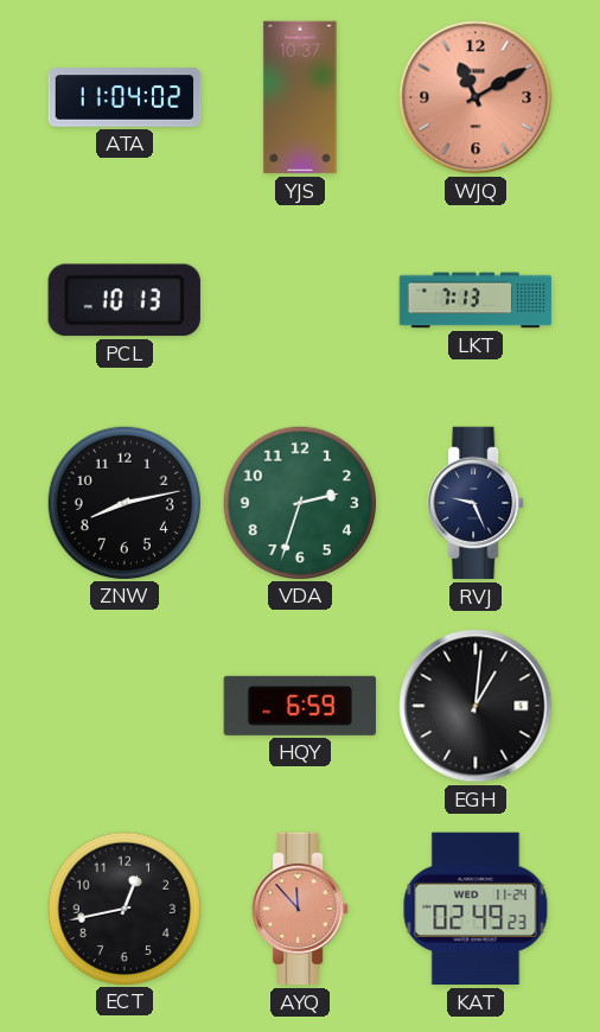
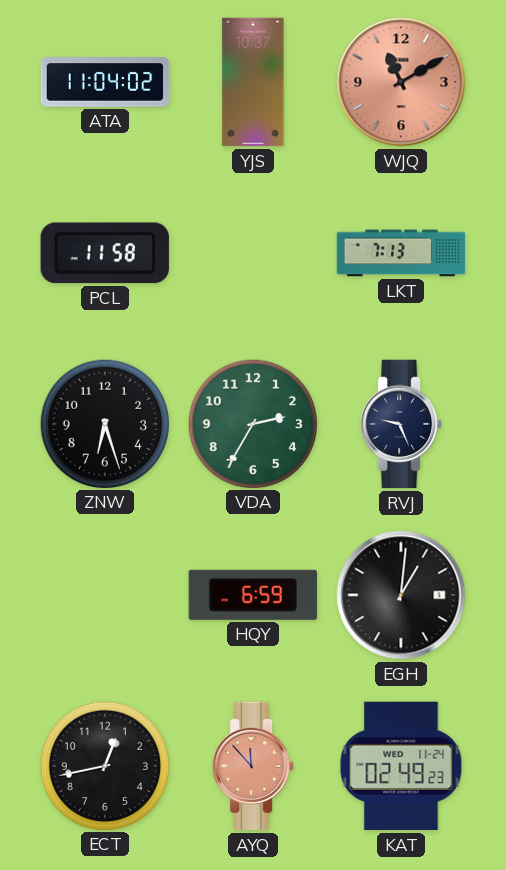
PCL: 10:13 -> 11:58
ZNW: 8:13 -> 6:27
VDA: 2:33 -> 2:35
